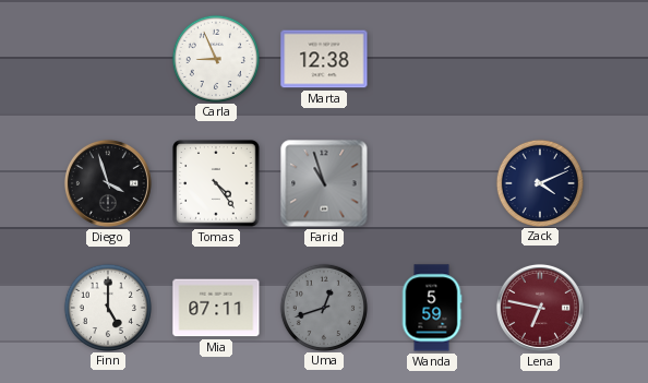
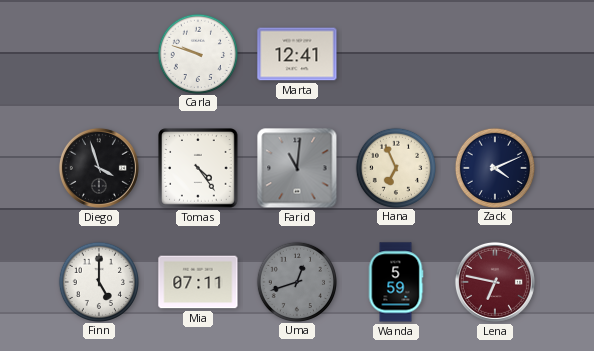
Carla: 8:56 -> 9:48
Marta: 12:38 -> 12:41
Farid: 10:57 -> 11:01
Hana: none -> 6:56
